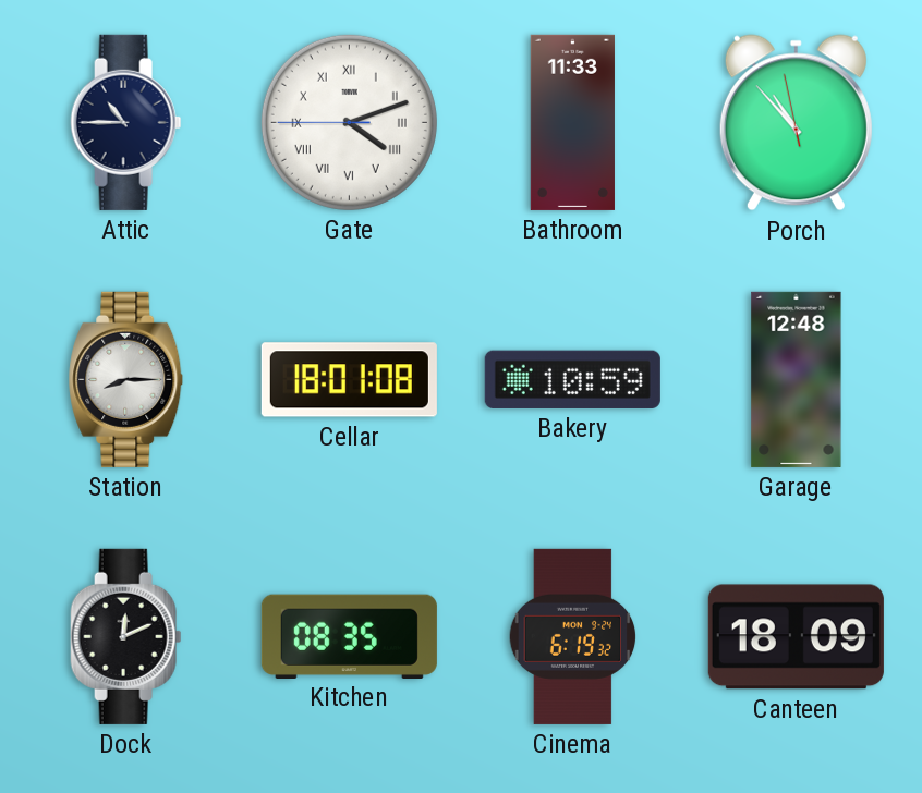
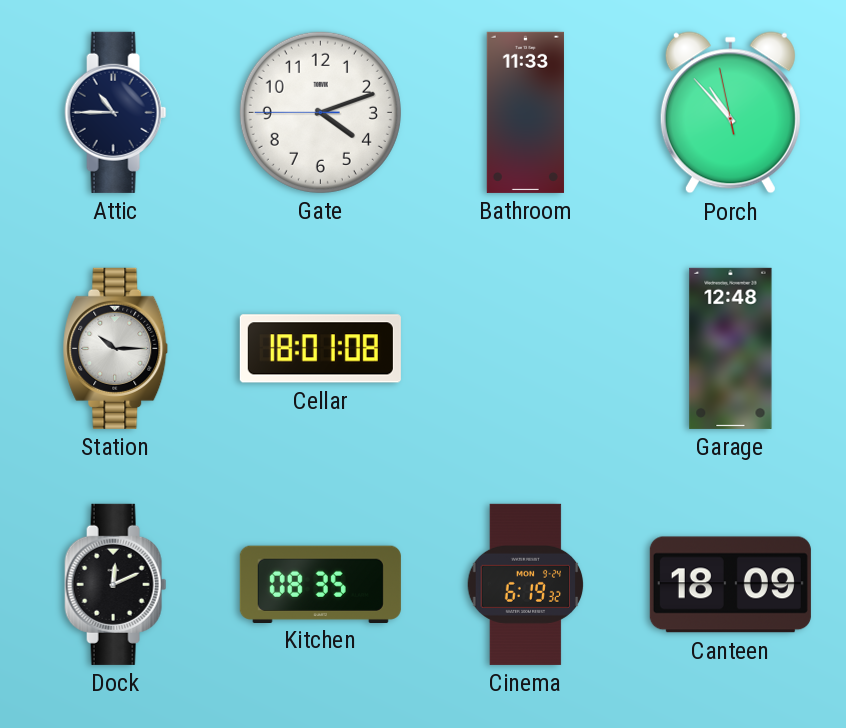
Gate numerals: Roman -> Arabic
Station: 8:15 -> 10:15
Bakery: 10:59 -> none
